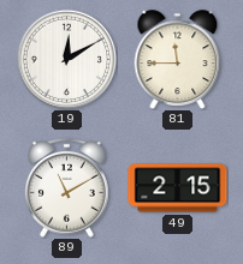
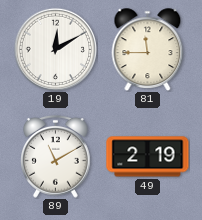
49: 2:15 -> 2:19
